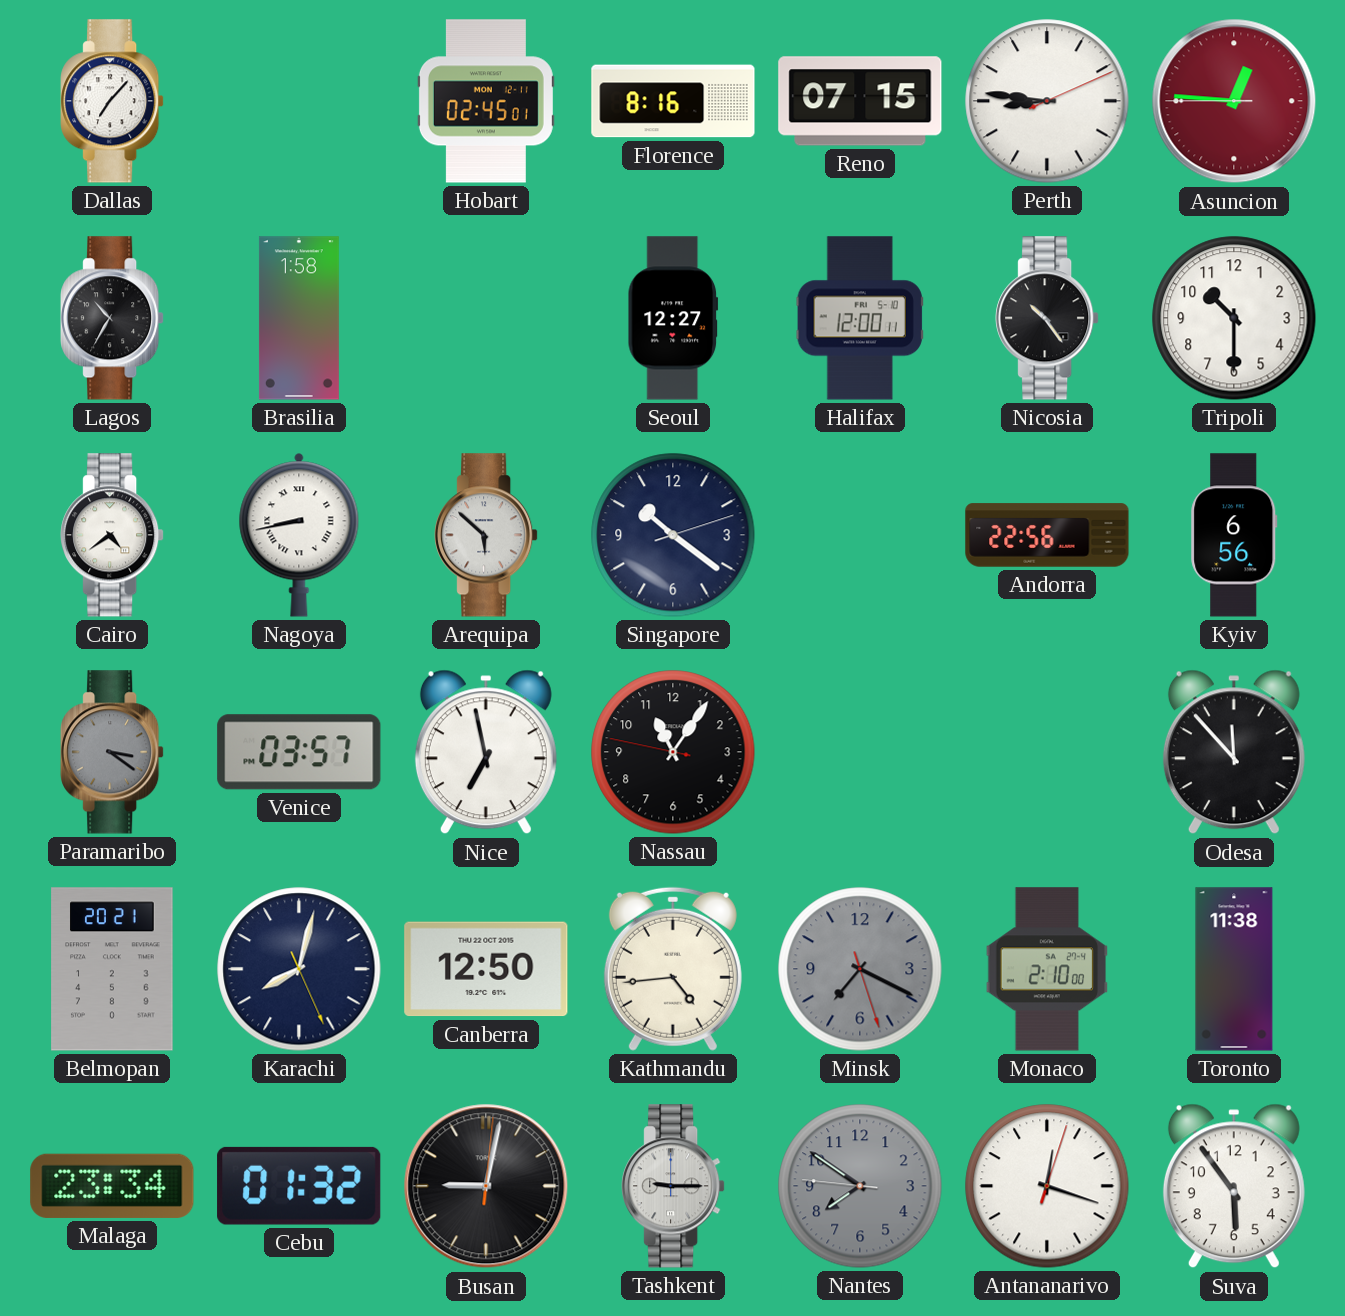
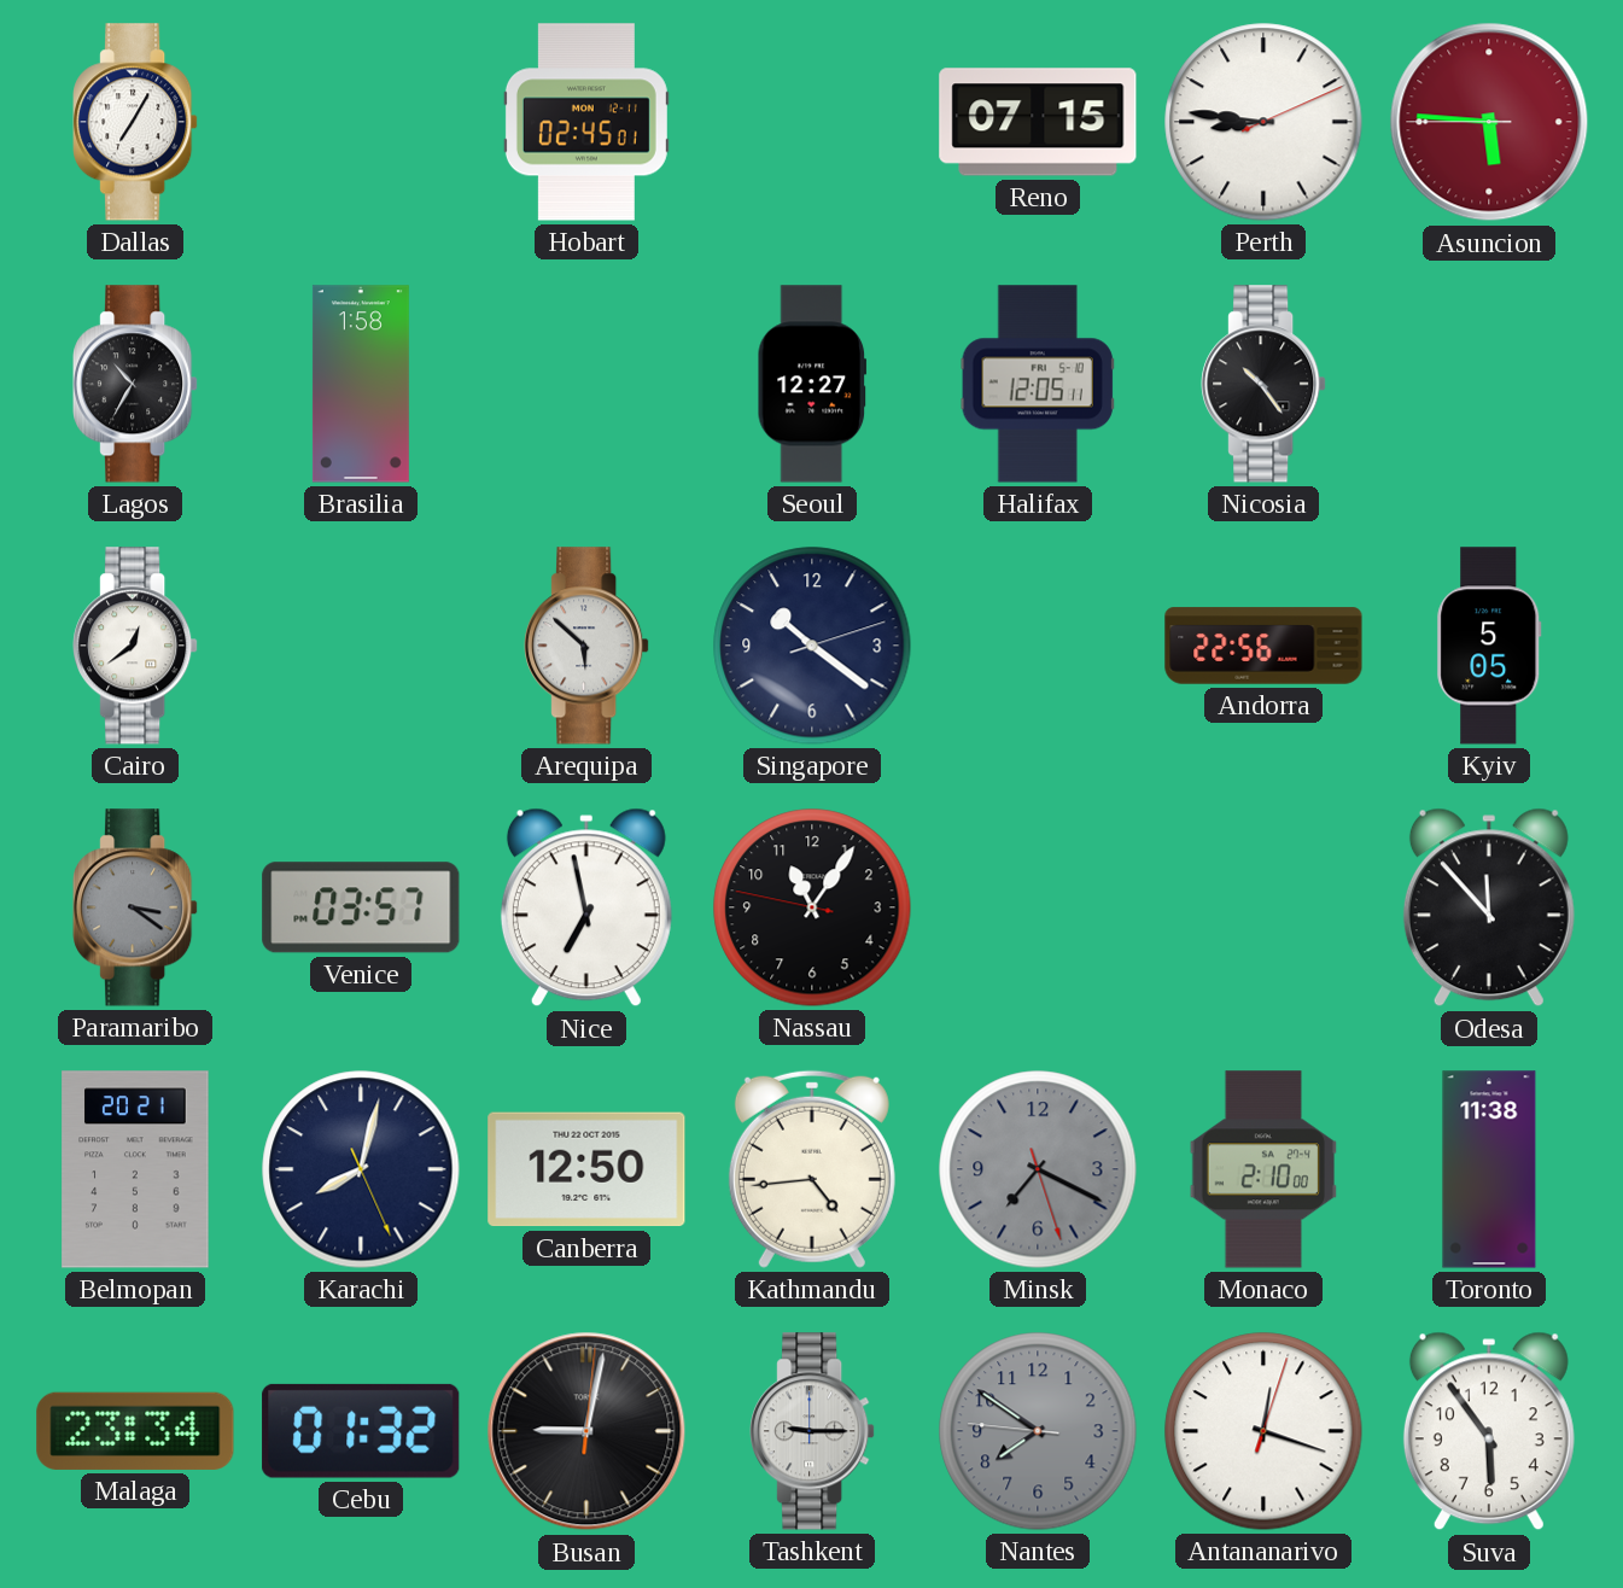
Dallas: 7:07 -> 7:05
Florence: 8:16 -> none
Asuncion: 12:45 -> 5:45
Halifax: 12:00 -> 12:05
Tripoli: 10:30 -> none
Cairo: 4:39 -> 12:39
Nagoya: 8:43 -> none
Kyiv: 6:56 -> 5:05
